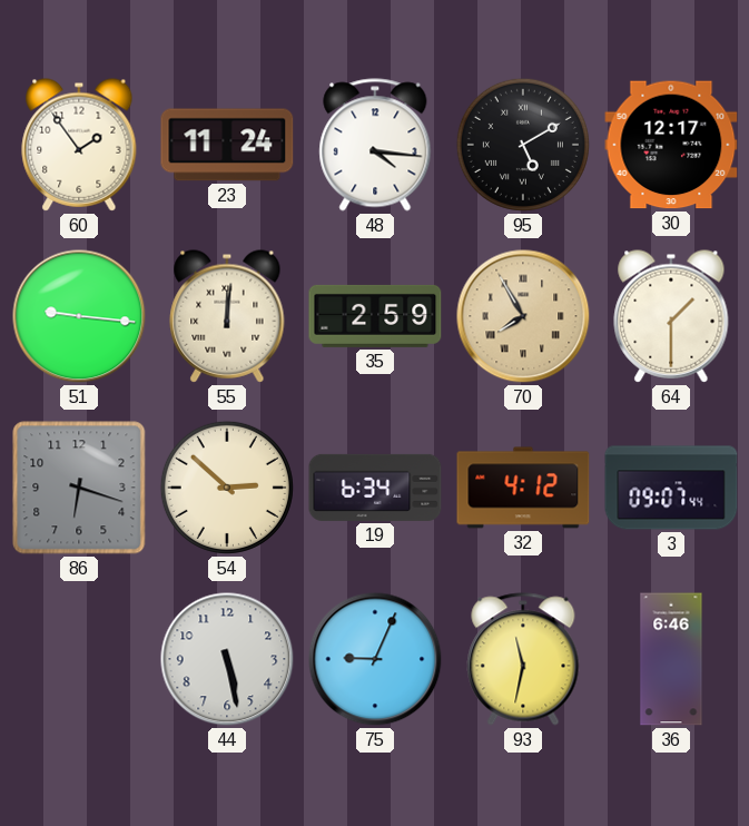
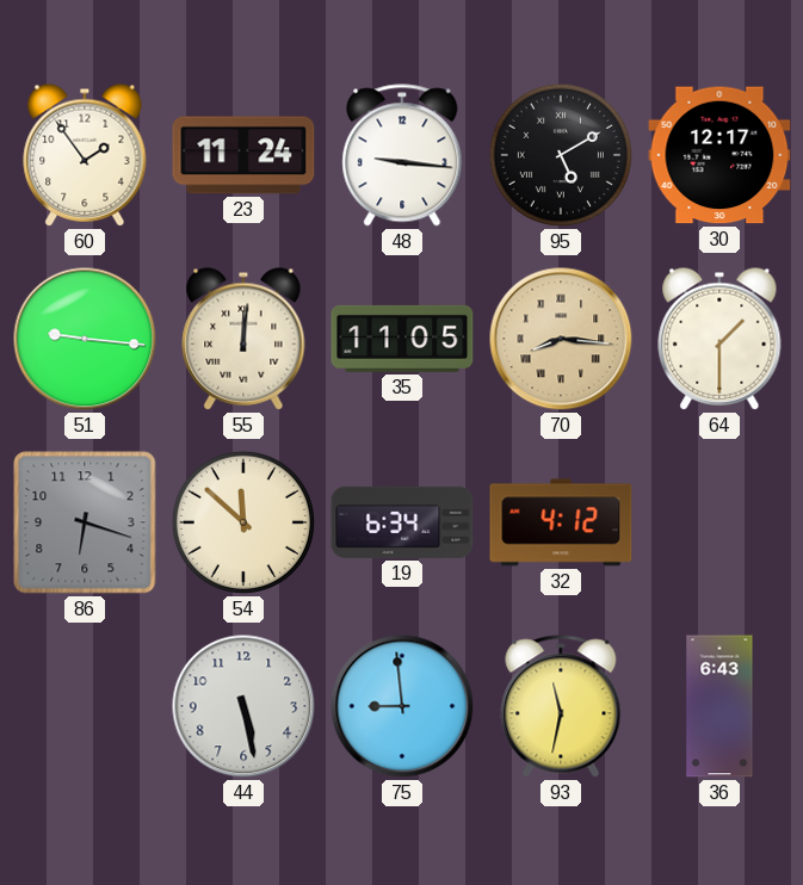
48: 4:16 -> 9:16
35: 2:59 -> 11:05
70: 7:55 -> 8:16
54: 2:52 -> 11:52
3: 09:07 -> none
75: 9:04 -> 8:59
36: 6:46 -> 6:43
